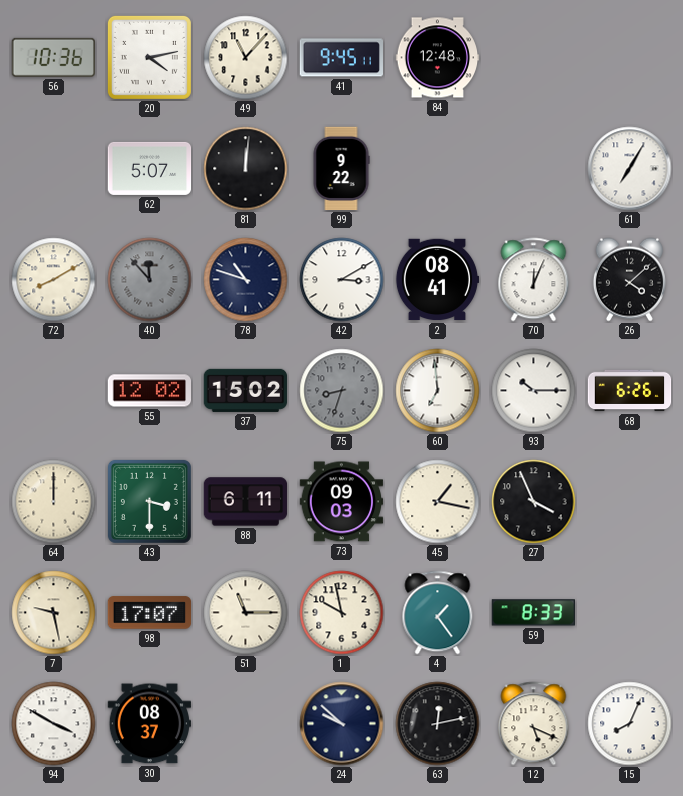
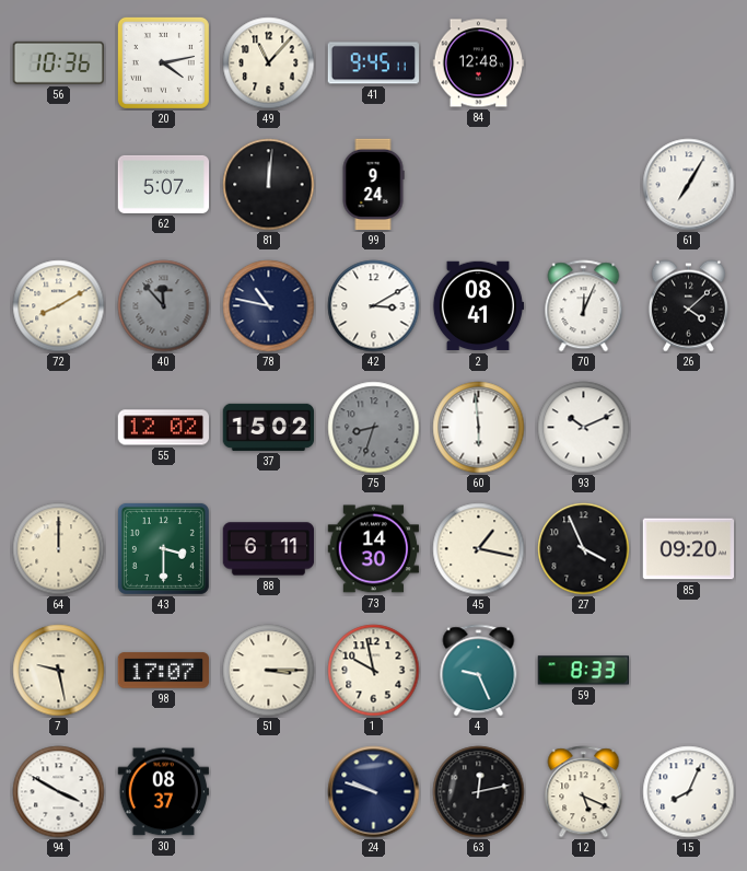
99: 9:22 -> 9:24
78: 10:48 -> 10:47
60: 6:59 -> 5:59
93: 10:15 -> 10:11
68: 6:26 -> none
73: 09:03 -> 14:30
85: none -> 09:20
51: 11:15 -> 3:15
4: 1:24 -> 9:26
24: 9:52 -> 9:48
